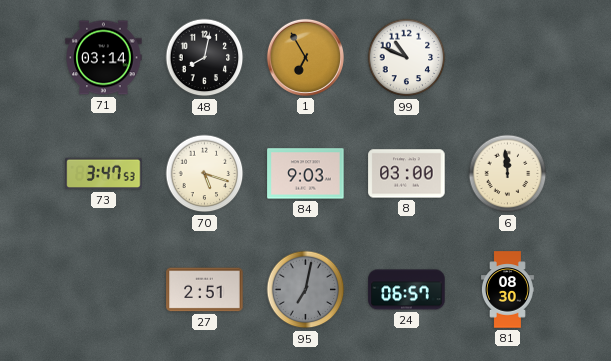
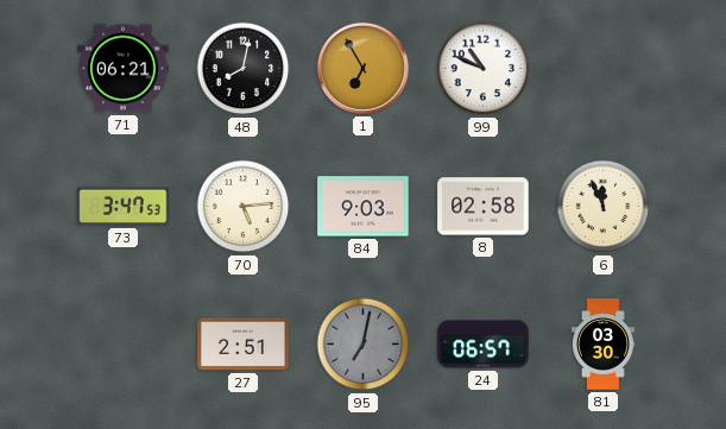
71: 03:14 -> 06:21
70: 5:18 -> 5:14
8: 03:00 -> 02:58
6: 11:59 -> 11:56
81: 08:30 -> 03:30
